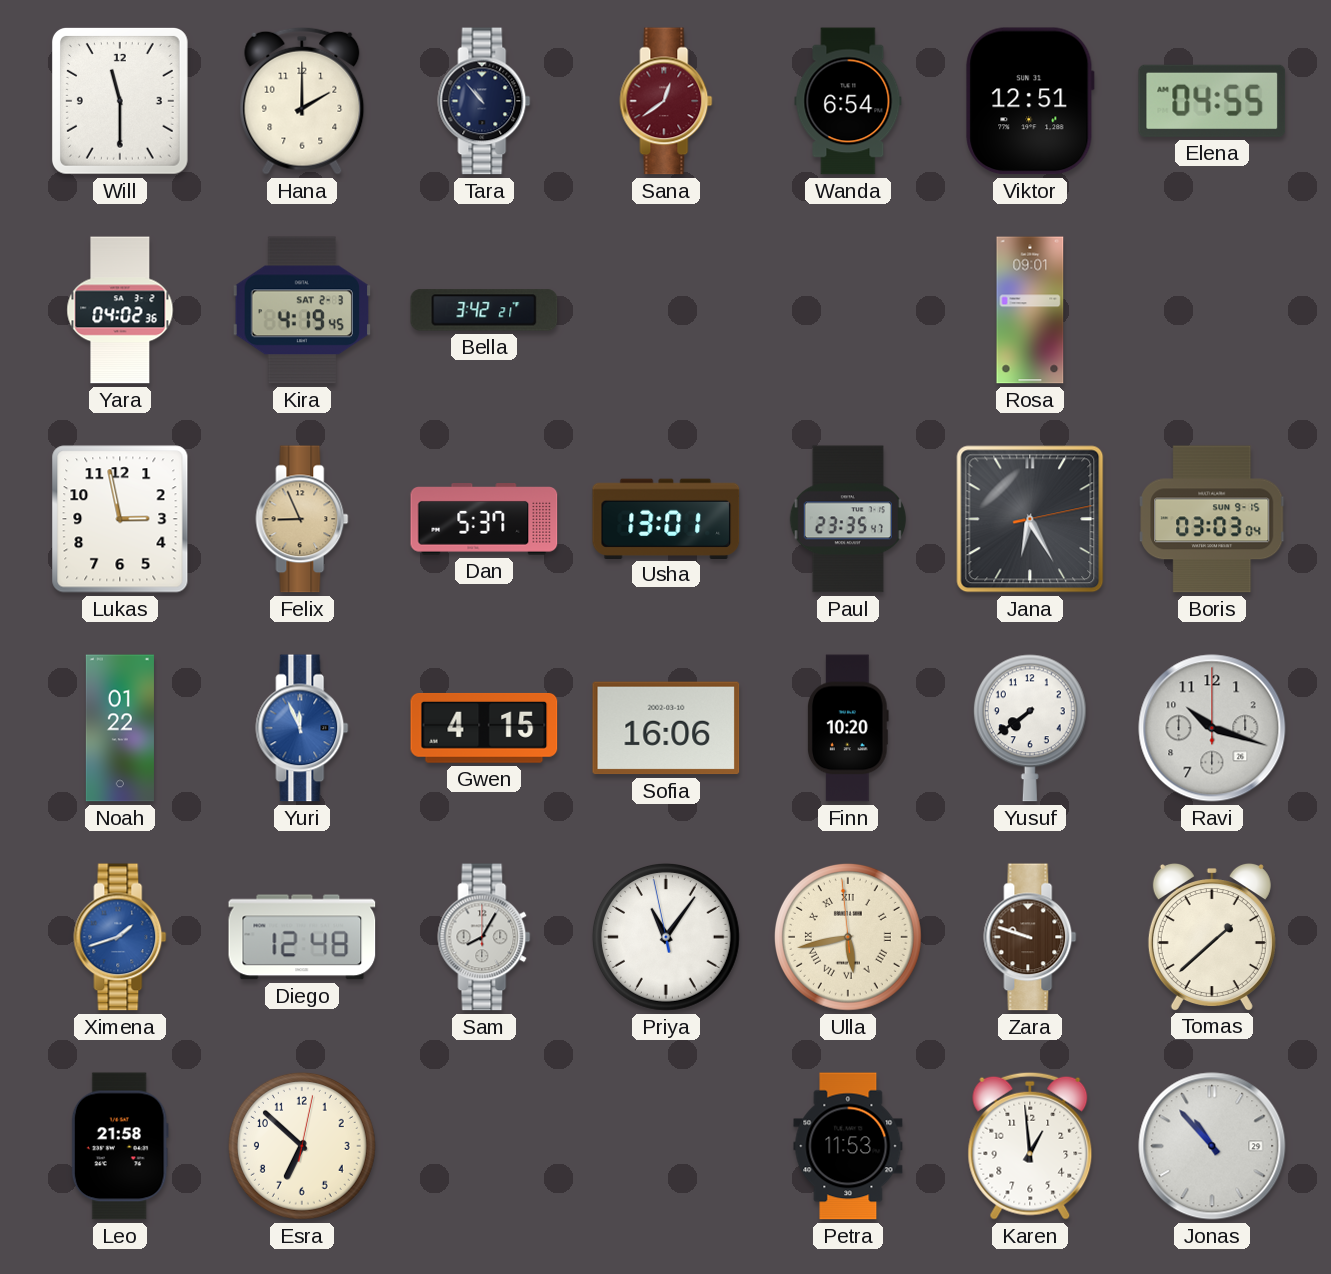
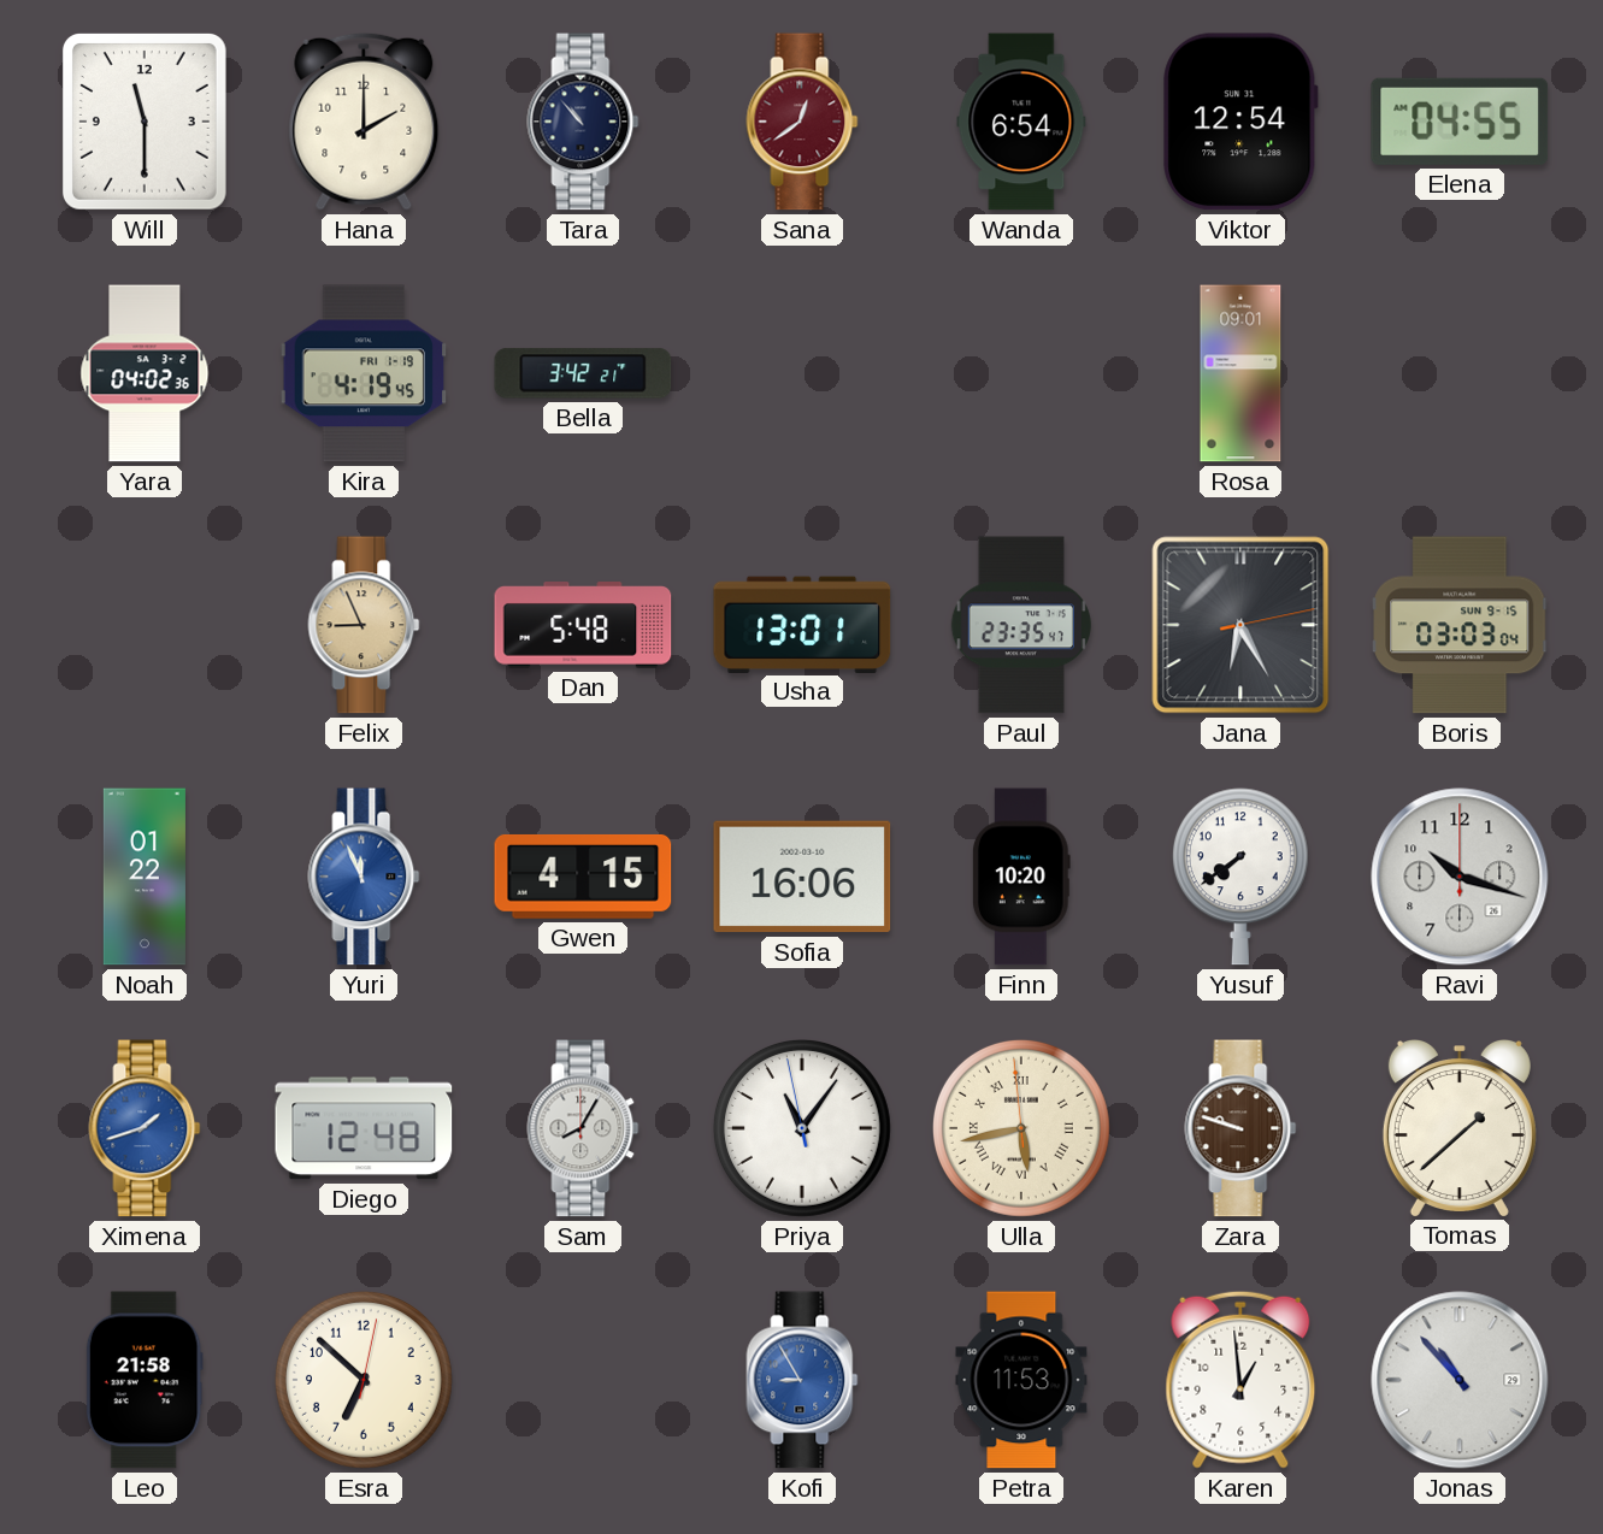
Viktor: 12:51 -> 12:54
Kira date: SAT 2-3 -> FRI 1-19
Lukas: 2:58 -> none
Dan: 5:37 -> 5:48
Kofi: none -> 8:55
